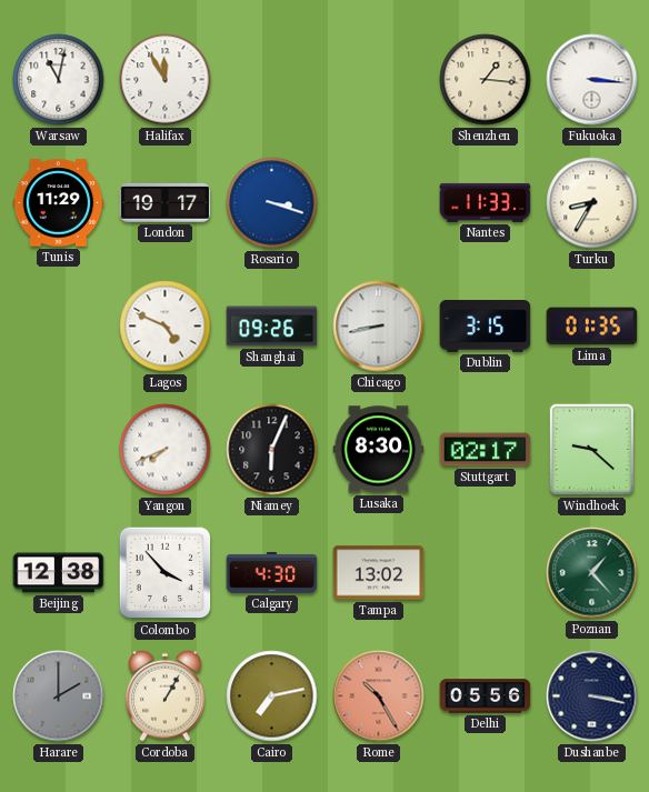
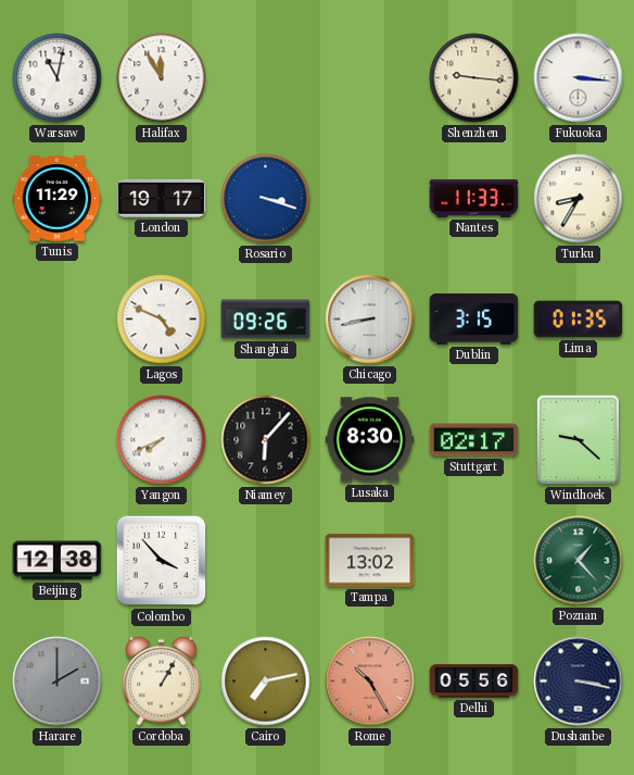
Shenzhen: 1:16 -> 9:16
Niamey: 6:04 -> 6:07
Calgary: 4:30 -> none
